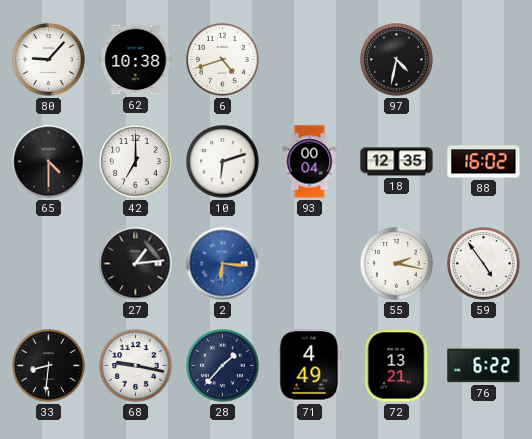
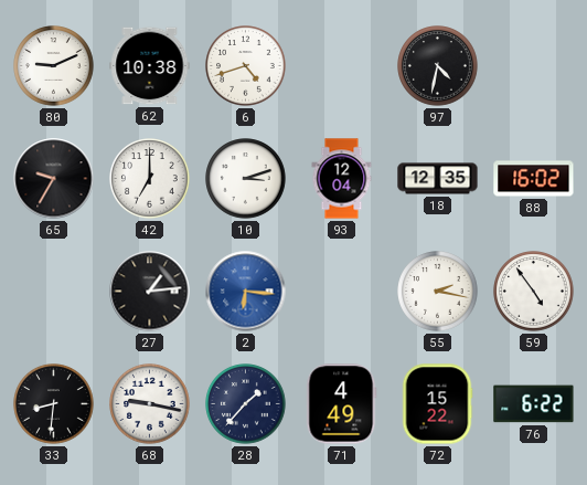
80: 9:07 -> 9:11
65: 4:30 -> 9:35
10: 6:12 -> 3:12
93: 00:04 -> 12:04
72: 13:21 -> 15:22
